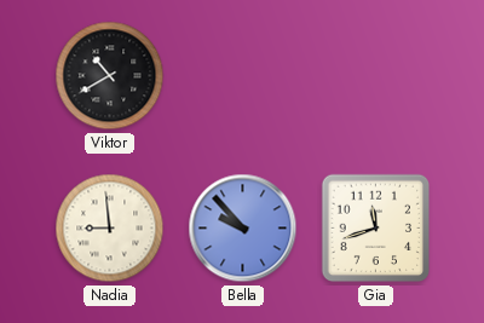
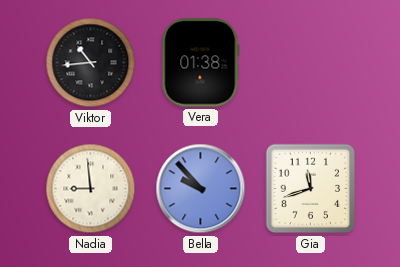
Viktor: 10:40 -> 10:44
Vera: none -> 01:38
